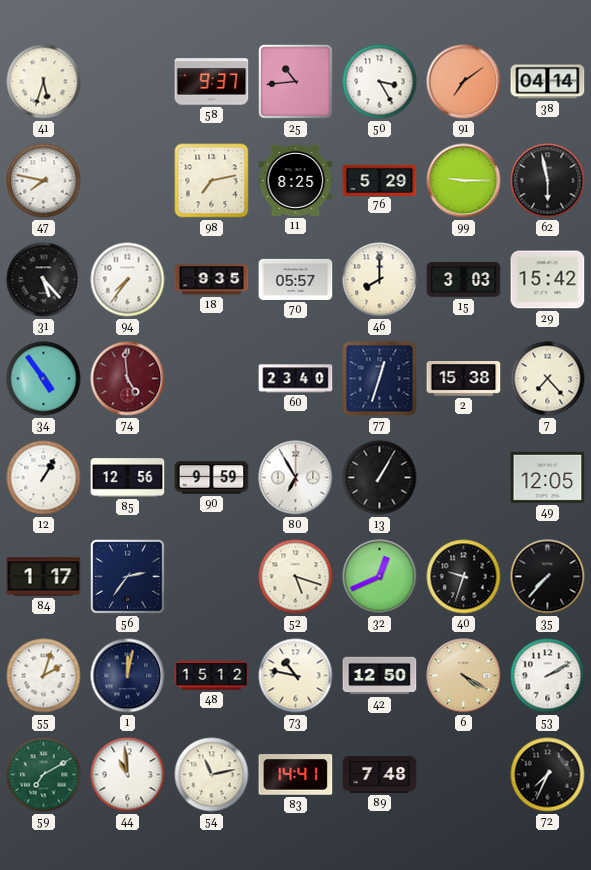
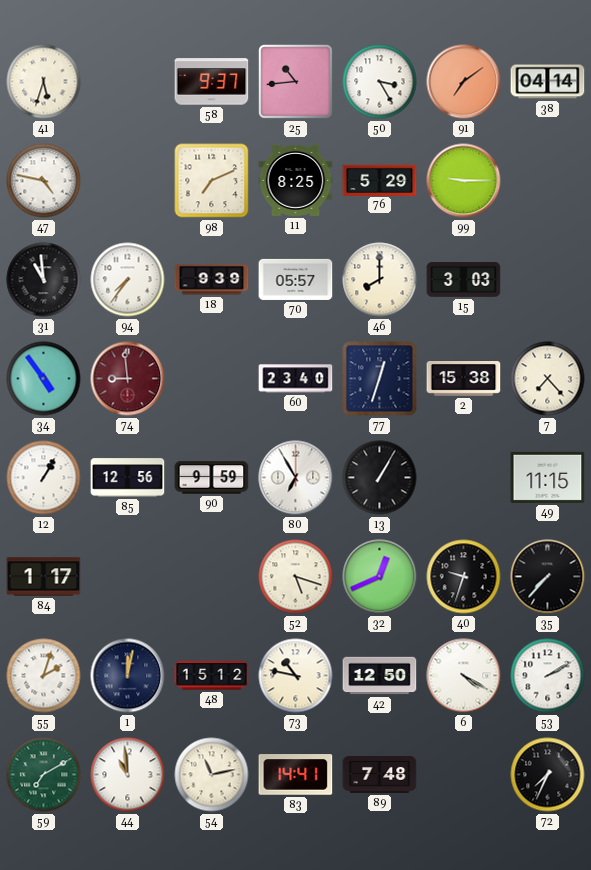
47: 7:47 -> 4:47
98: 7:13 -> 7:11
62: 5:58 -> none
31: 5:23 -> 10:59
18: 9:35 -> 9:39
29: 15:42 -> none
74: 4:59 -> 8:59
49: 12:05 -> 11:15
56: 2:36 -> none
6 dial: champagne -> white
